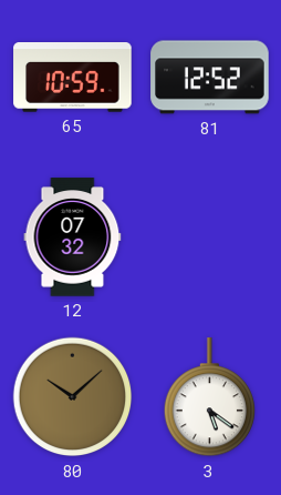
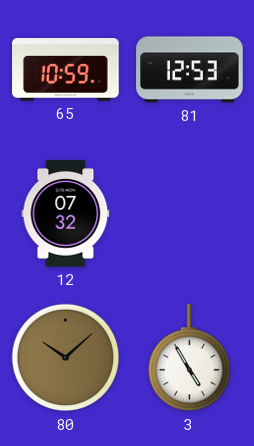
81: 12:52 -> 12:53
3: 5:21 -> 4:55
